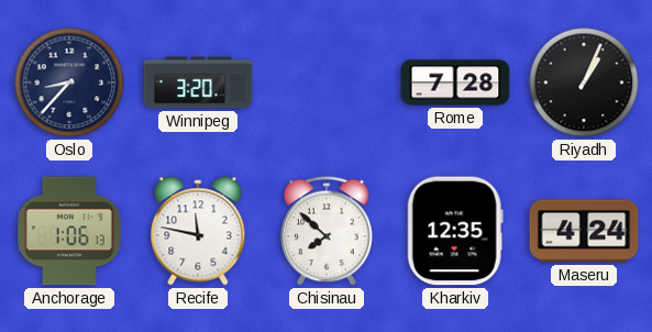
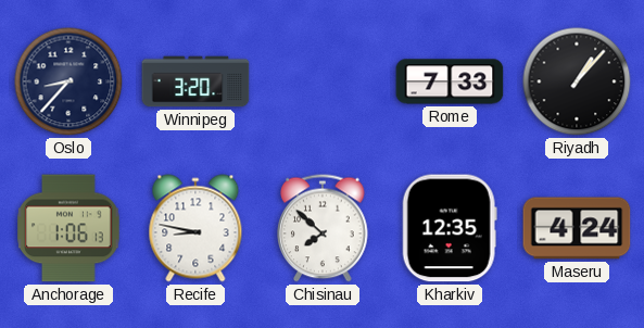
Rome: 7:28 -> 7:33
Riyadh: 1:04 -> 1:07
Recife: 11:47 -> 8:47
